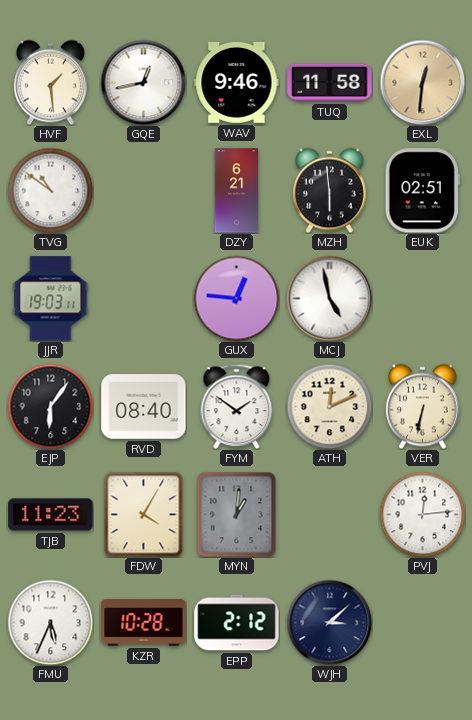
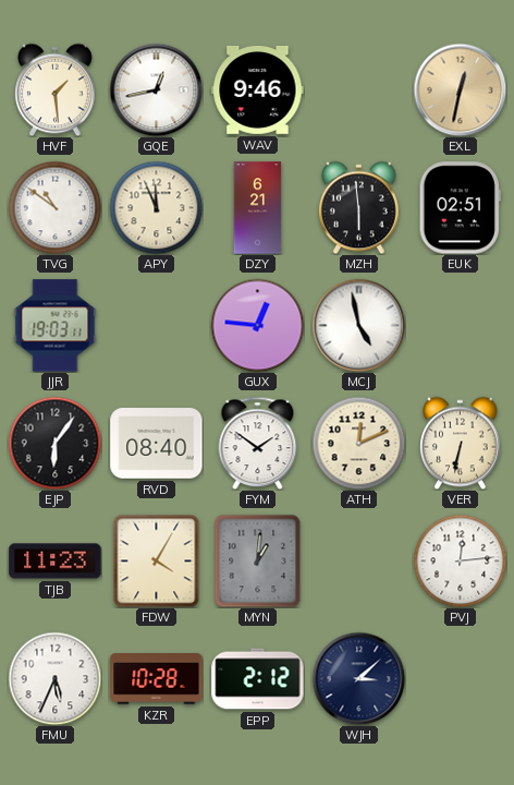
TUQ: 11:58 -> none
EXL: 12:31 -> 12:32
APY: none -> 11:56
